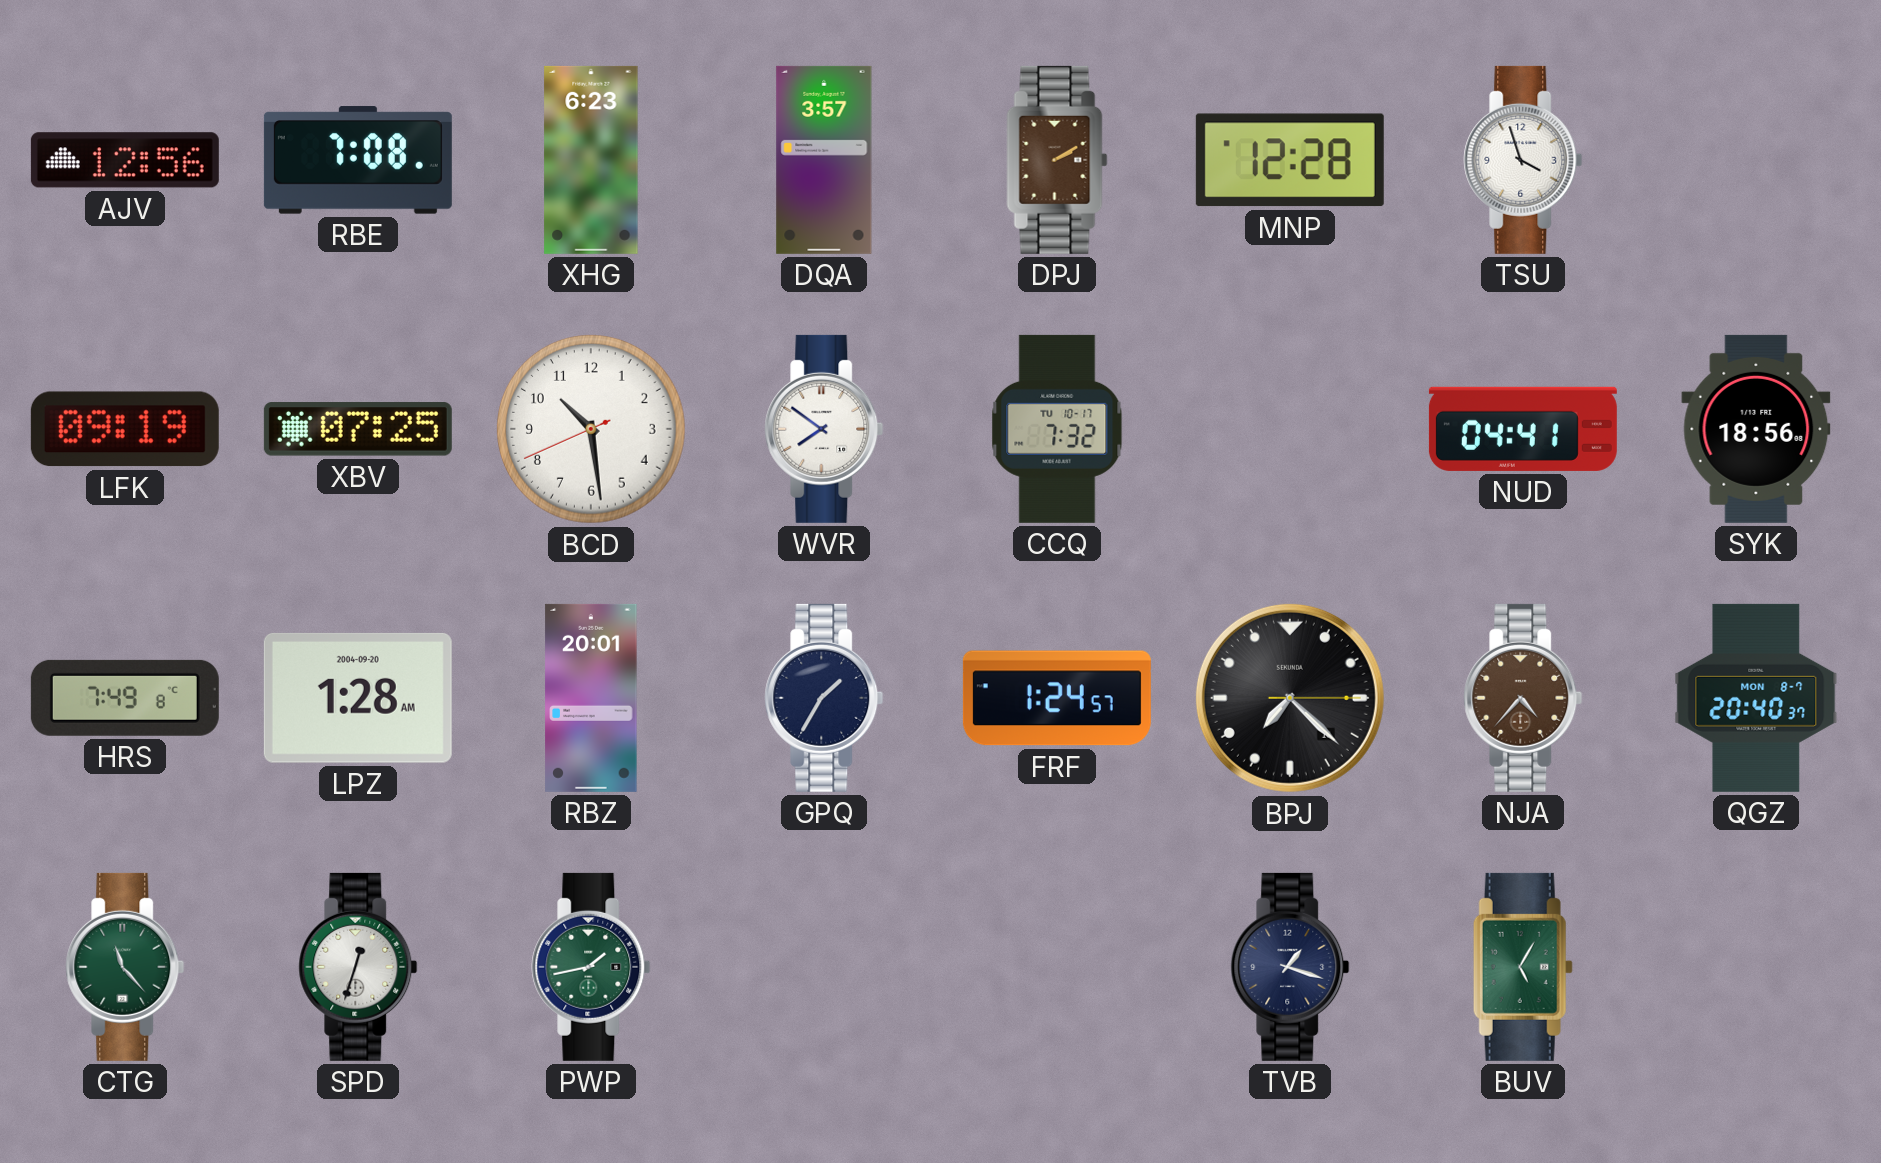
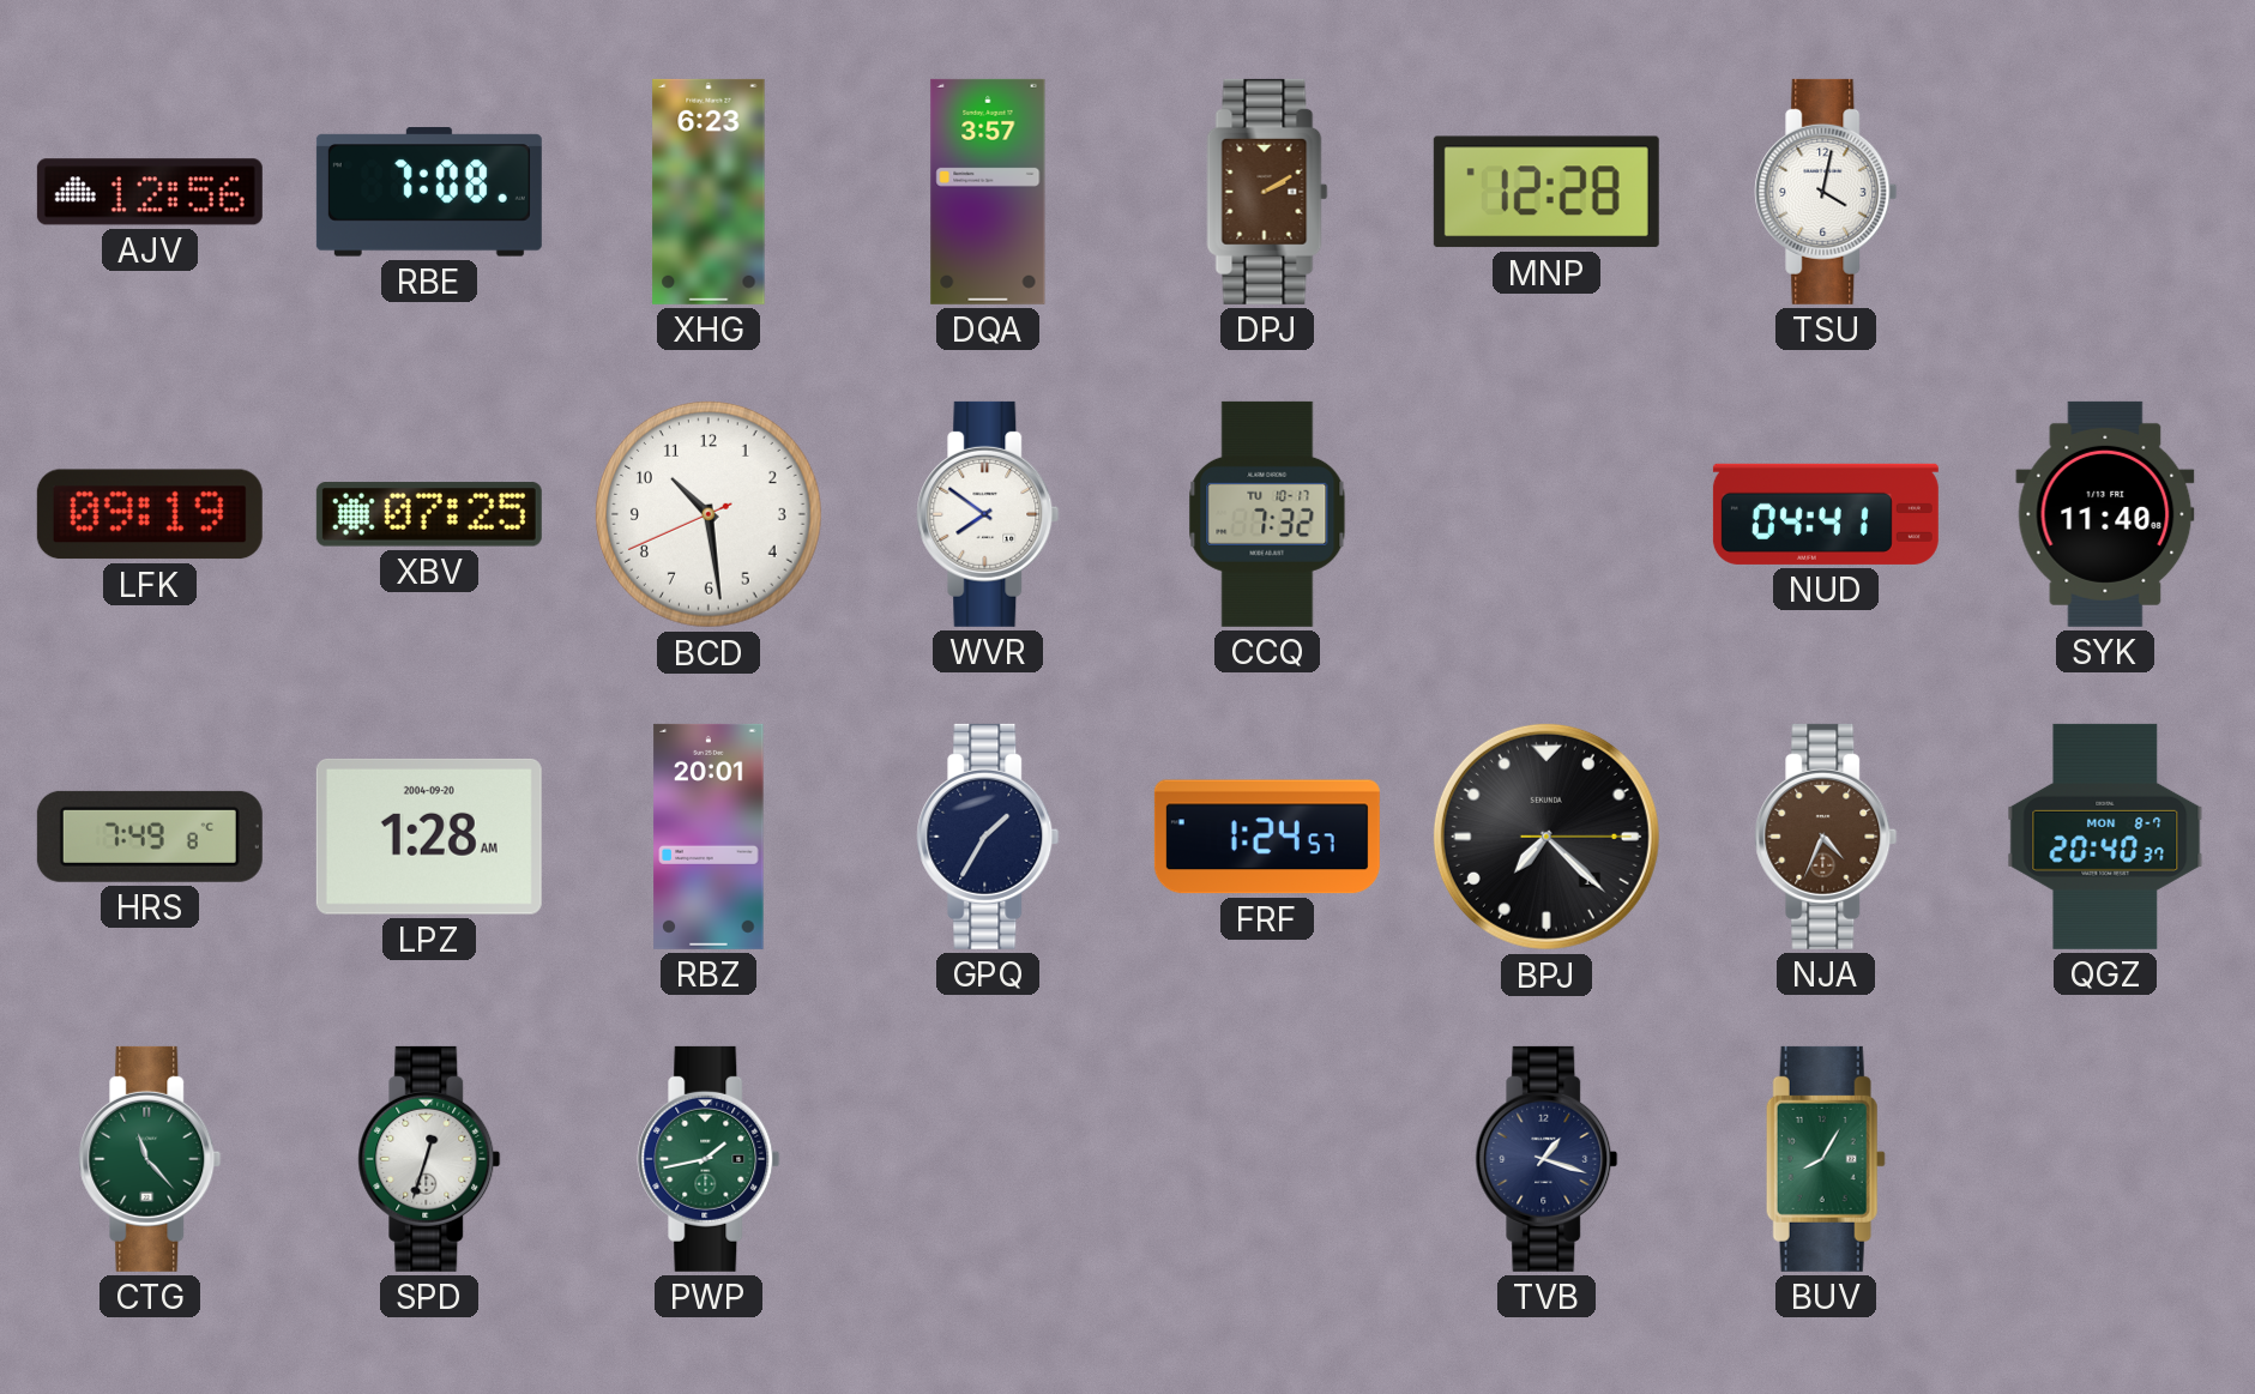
TSU: 3:57 -> 4:02
SYK: 18:56 -> 11:40
NJA: 4:37 -> 4:34
BUV: 5:05 -> 8:05
